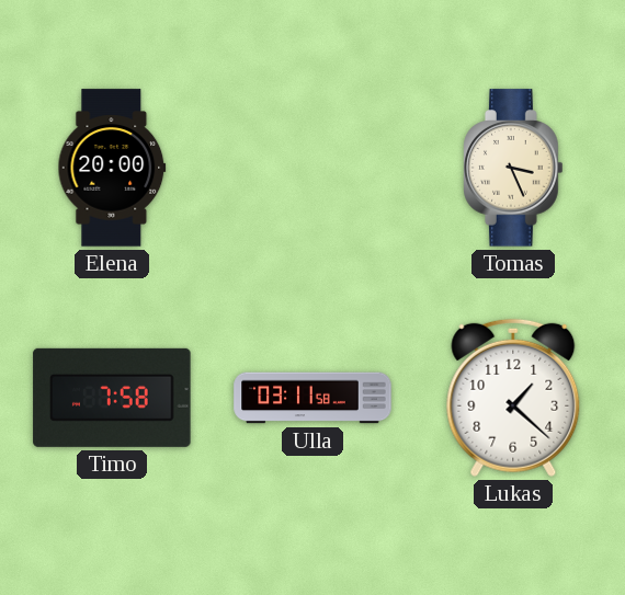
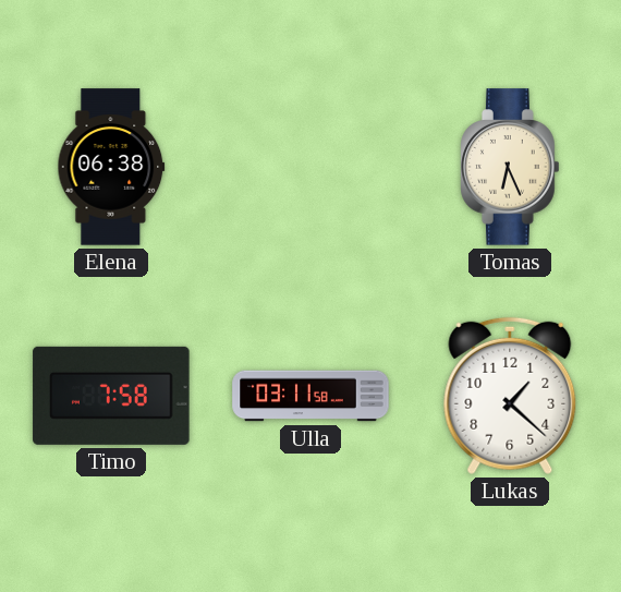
Elena: 20:00 -> 06:38
Tomas: 3:26 -> 6:26
